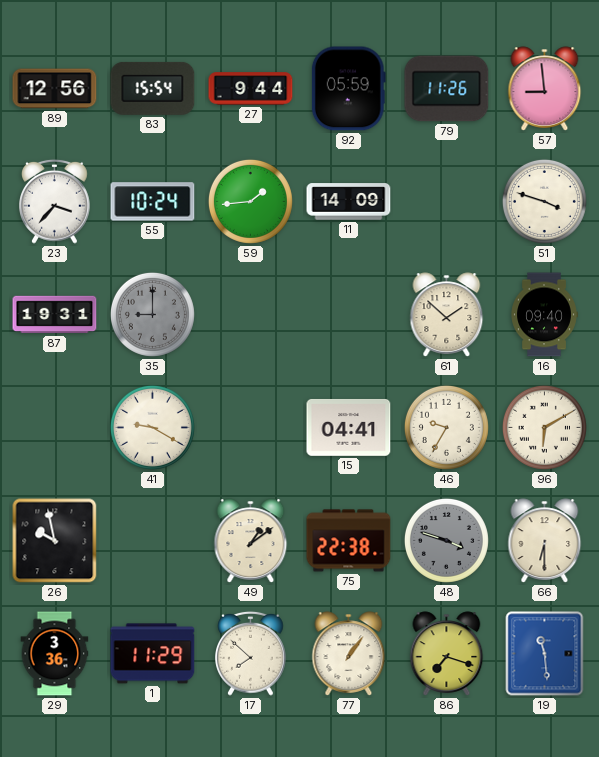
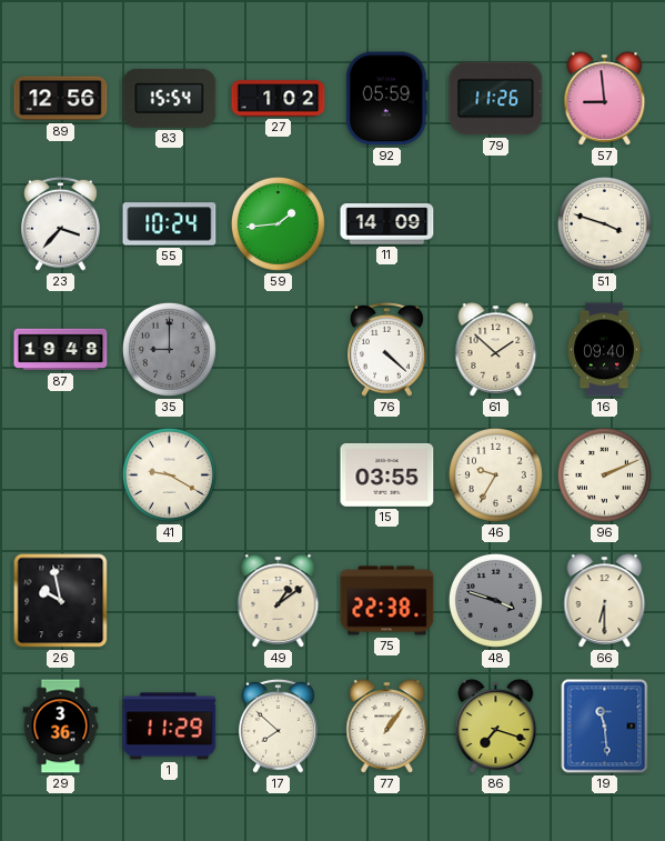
27: 9:44 -> 1:02
87: 19:31 -> 19:48
76: none -> 4:22
15: 04:41 -> 03:55
96: 6:10 -> 2:11
